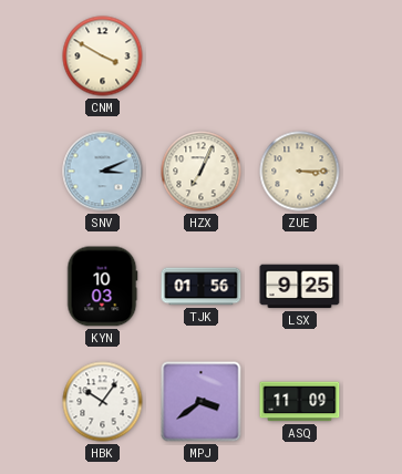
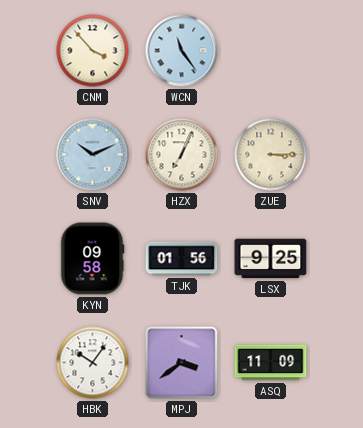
CNM: 3:50 -> 3:53
WCN: none -> 11:24
SNV: 3:11 -> 10:11
KYN: 10:03 -> 09:58
